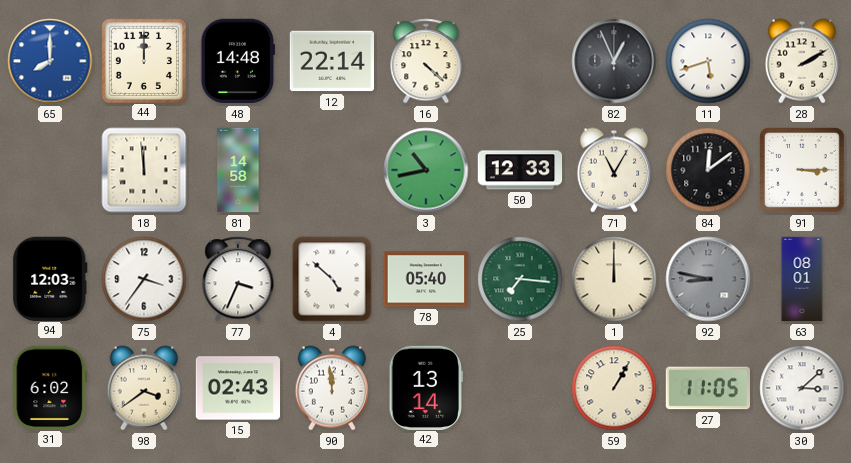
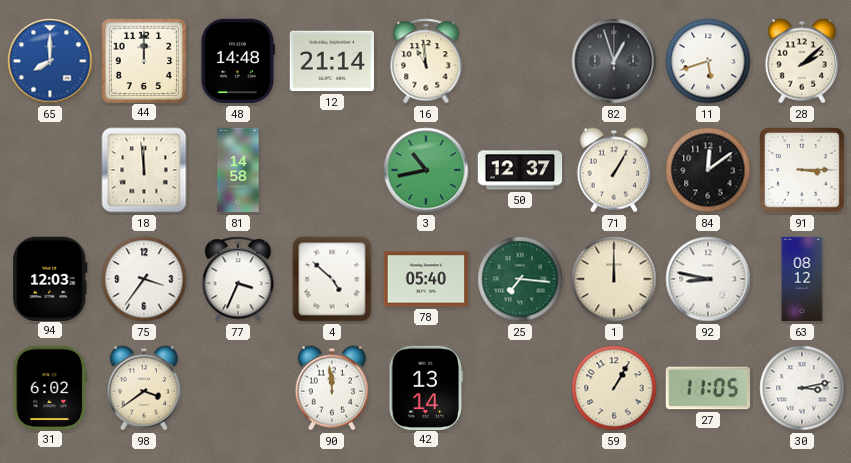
12: 22:14 -> 21:14
16: 4:22 -> 10:59
82: 12:56 -> 12:57
28: 2:10 -> 2:08
50: 12:33 -> 12:37
71: 11:05 -> 1:05
92 dial: grey -> white
63: 08:01 -> 08:12
15: 02:43 -> none
30: 3:08 -> 3:13
